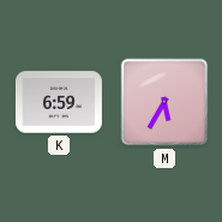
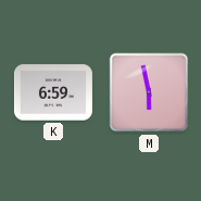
M: 5:35 -> 5:58
